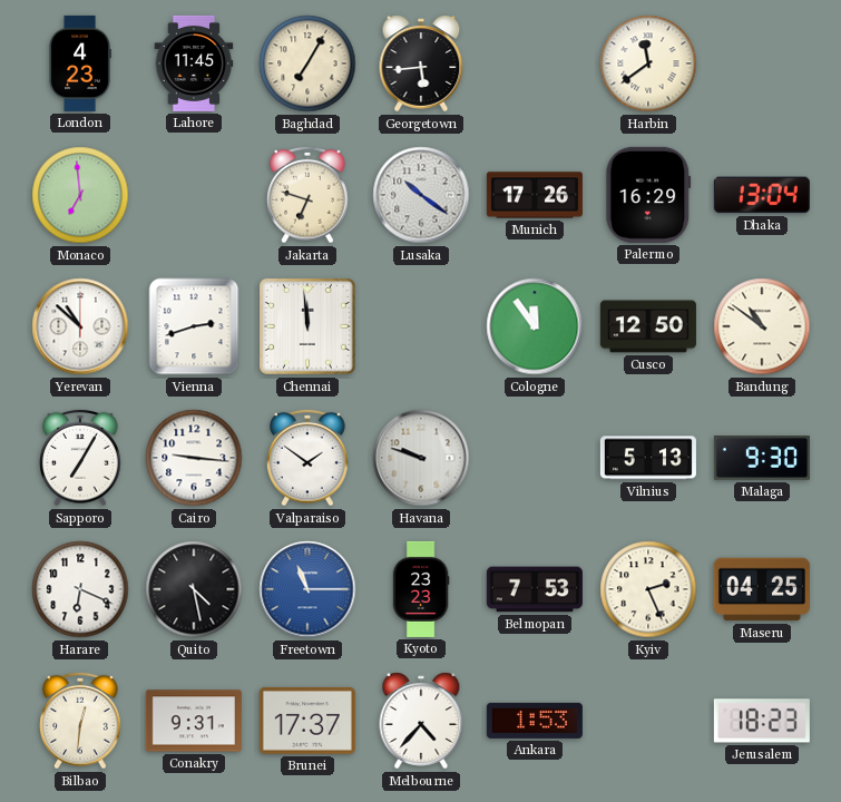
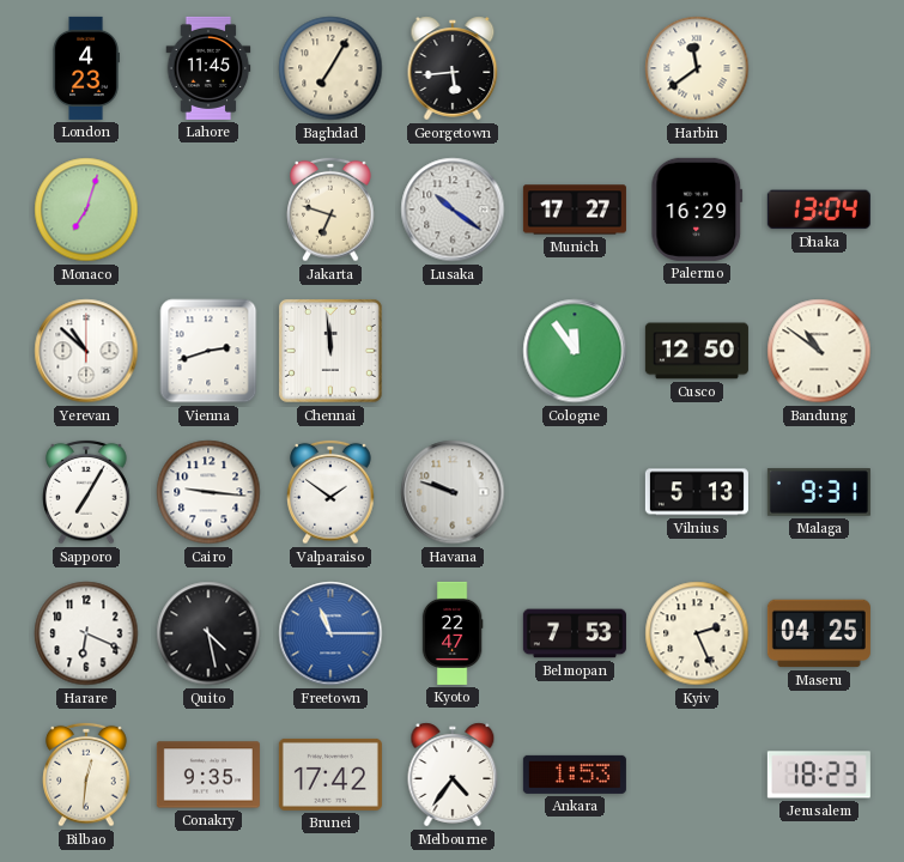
Monaco: 6:59 -> 7:03
Munich: 17:26 -> 17:27
Malaga: 9:30 -> 9:31
Kyoto: 23:23 -> 22:47
Conakry: 9:31 -> 9:35
Brunei: 17:37 -> 17:42
Melbourne: 4:37 -> 4:36
